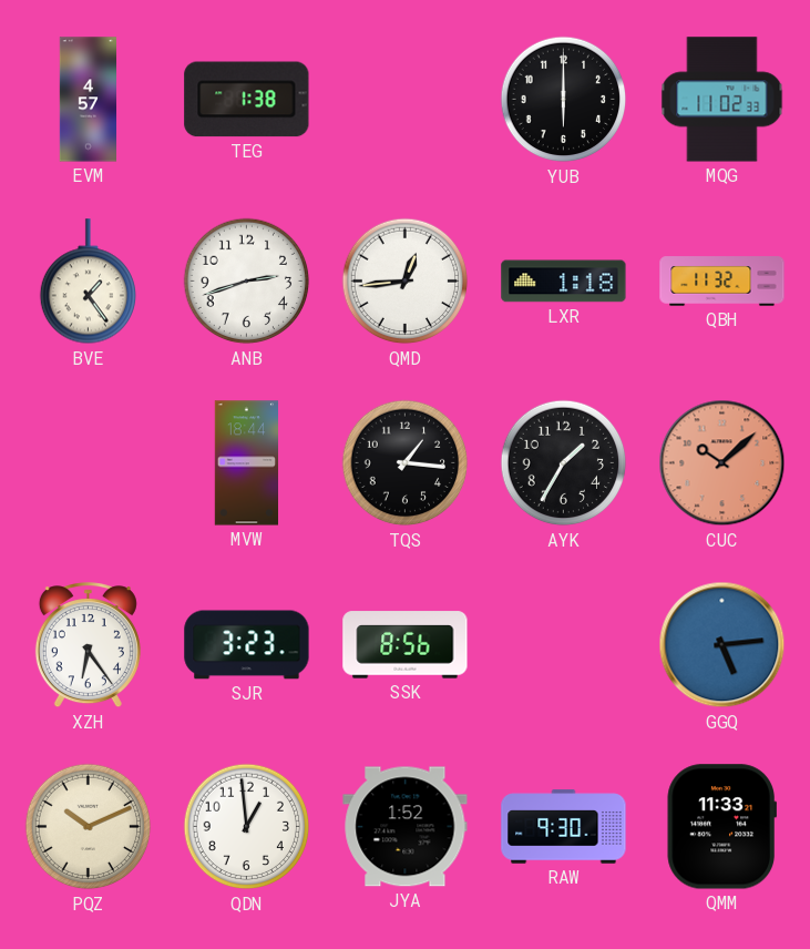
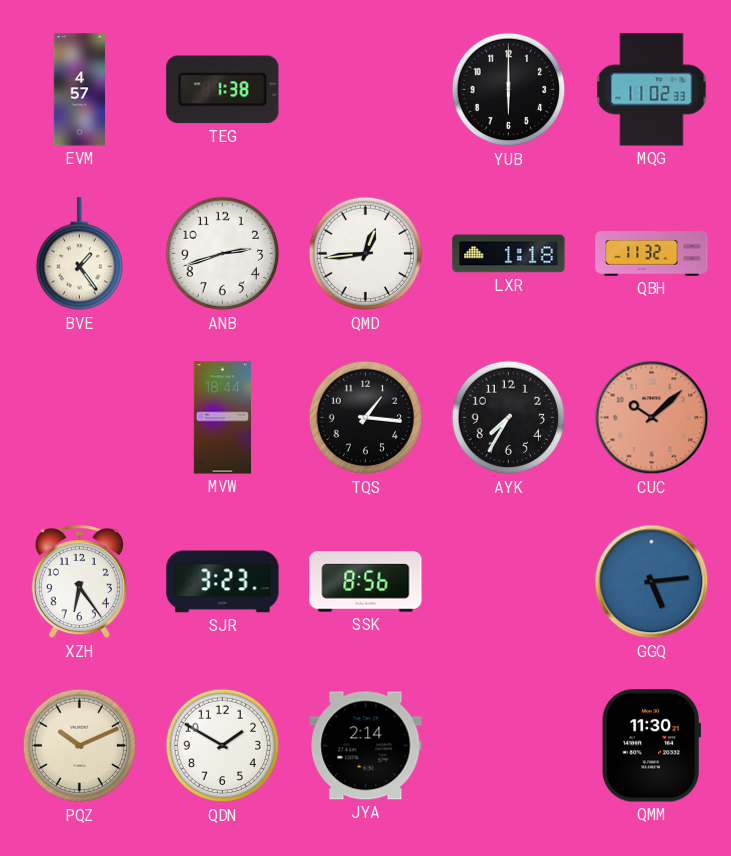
AYK: 1:35 -> 7:35
QDN: 12:59 -> 1:50
JYA: 1:52 -> 2:14
RAW: 9:30 -> none
QMM: 11:33 -> 11:30
